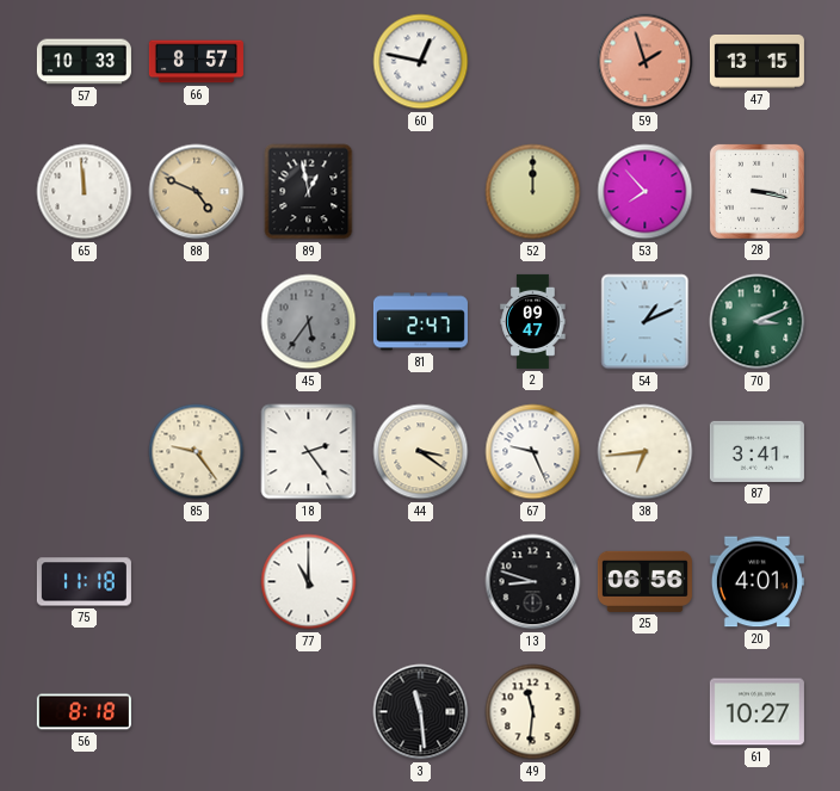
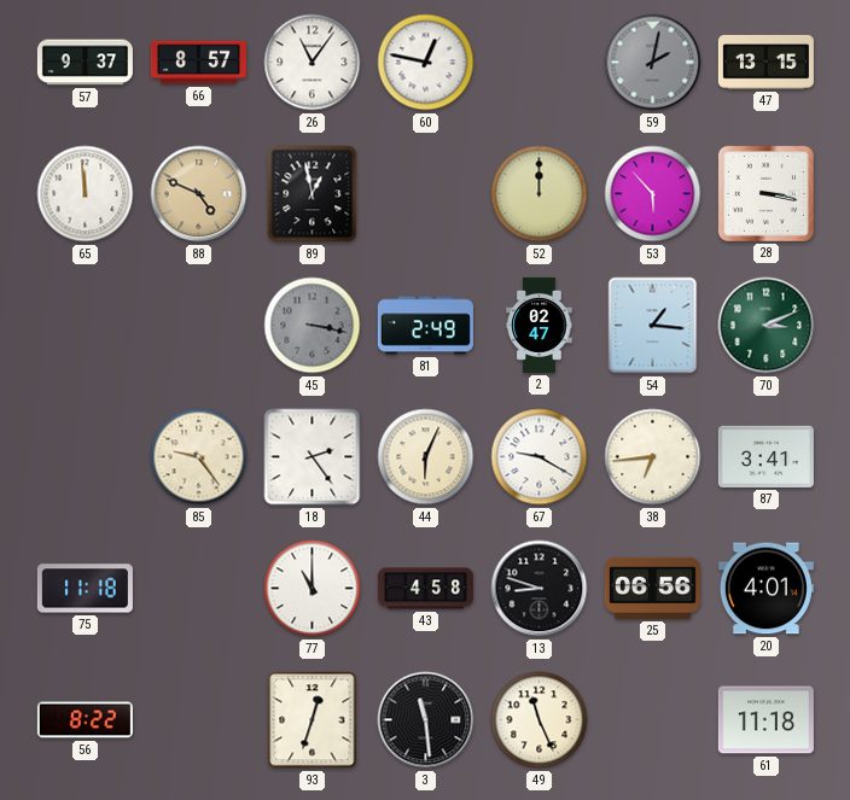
57: 10:33 -> 9:37
26: none -> 11:06
59: 1:57 -> 2:02
59 dial: salmon -> grey
53: 7:53 -> 5:53
45: 5:36 -> 3:17
81: 2:47 -> 2:49
2: 09:47 -> 02:47
54: 1:11 -> 1:16
44: 3:21 -> 6:04
67: 9:26 -> 9:20
43: none -> 4:58
56: 8:18 -> 8:22
93: none -> 12:33
49: 11:31 -> 11:26
61: 10:27 -> 11:18
